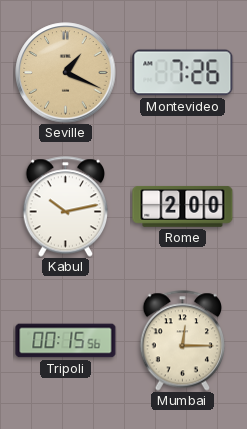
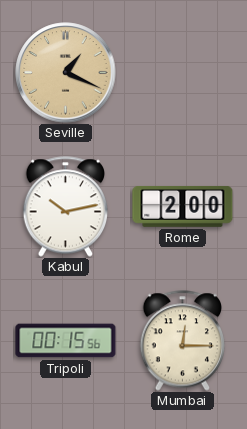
Montevideo: 7:26 -> none
